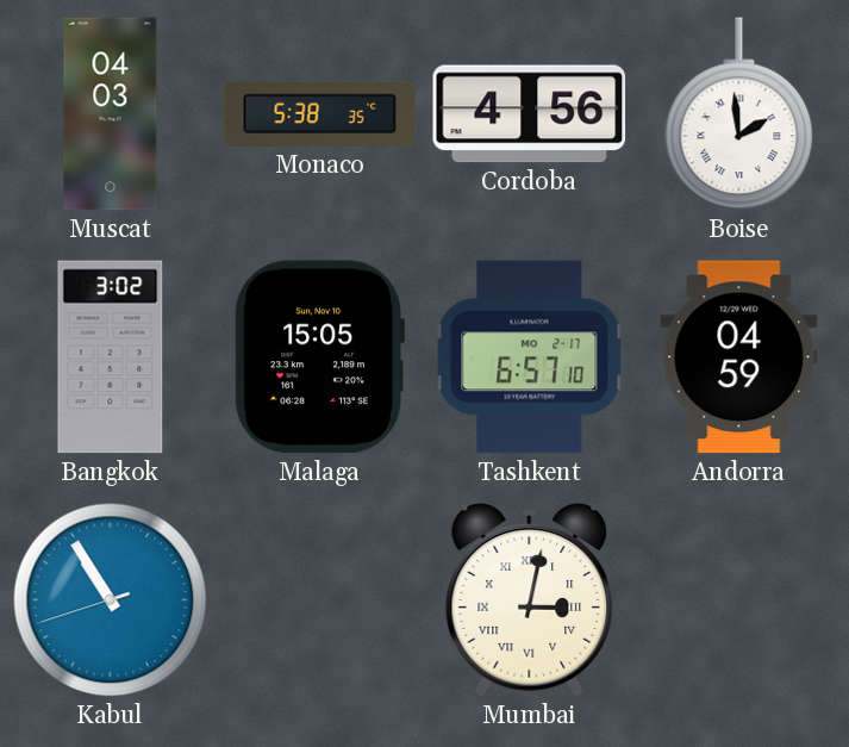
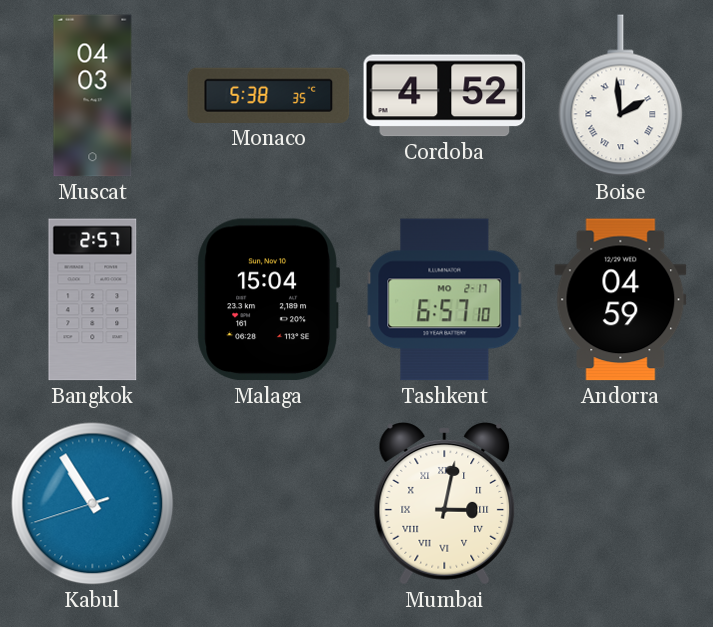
Cordoba: 4:56 -> 4:52
Bangkok: 3:02 -> 2:57
Malaga: 15:05 -> 15:04
